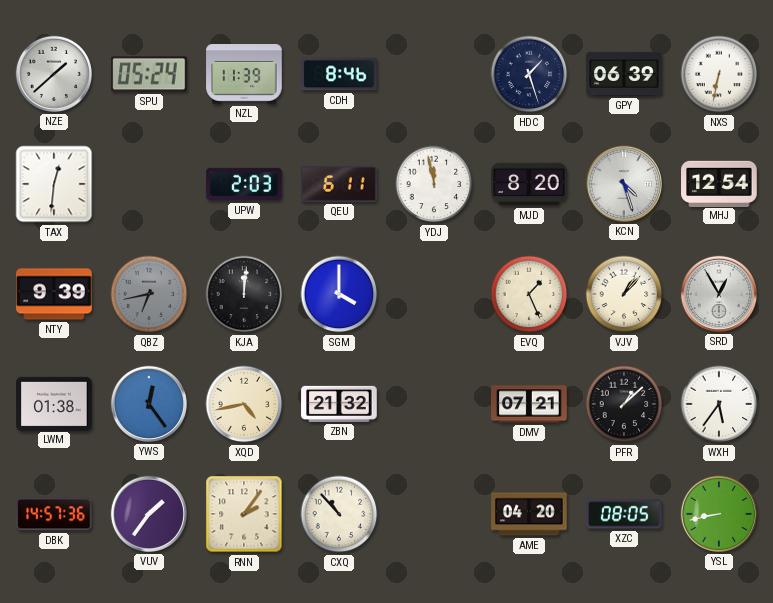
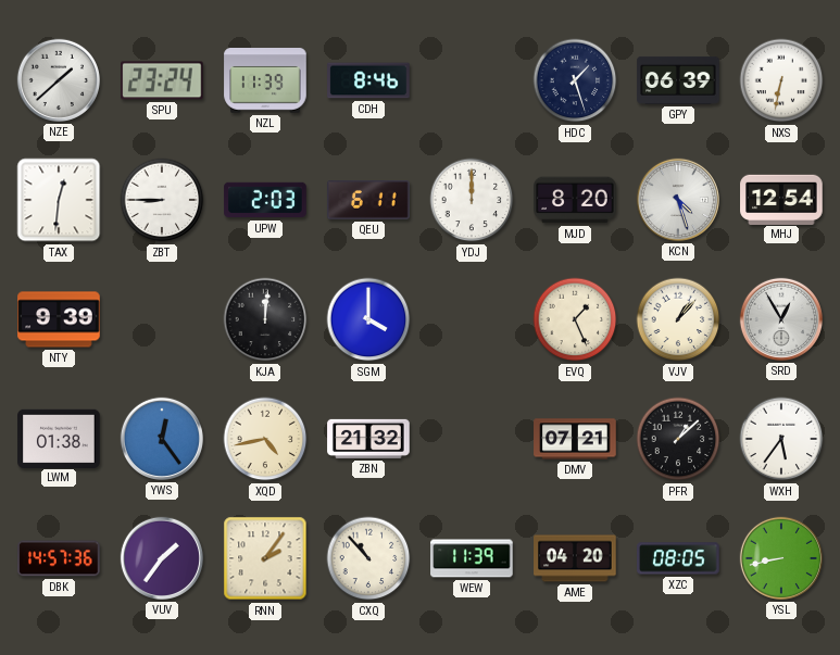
SPU: 05:24 -> 23:24
ZBT: none -> 8:45
YDJ: 11:58 -> 12:00
QBZ: 6:43 -> none
WEW: none -> 11:39
